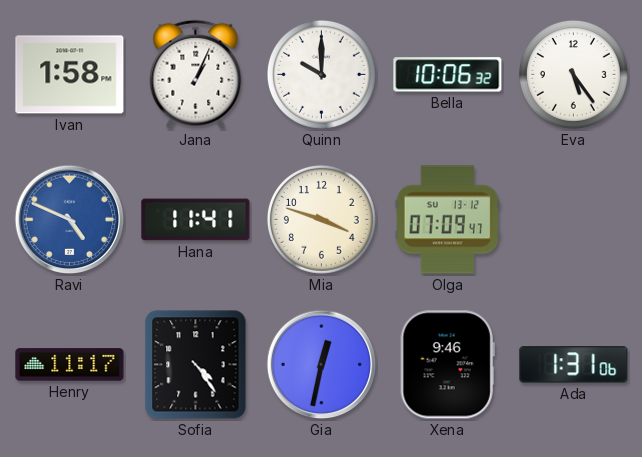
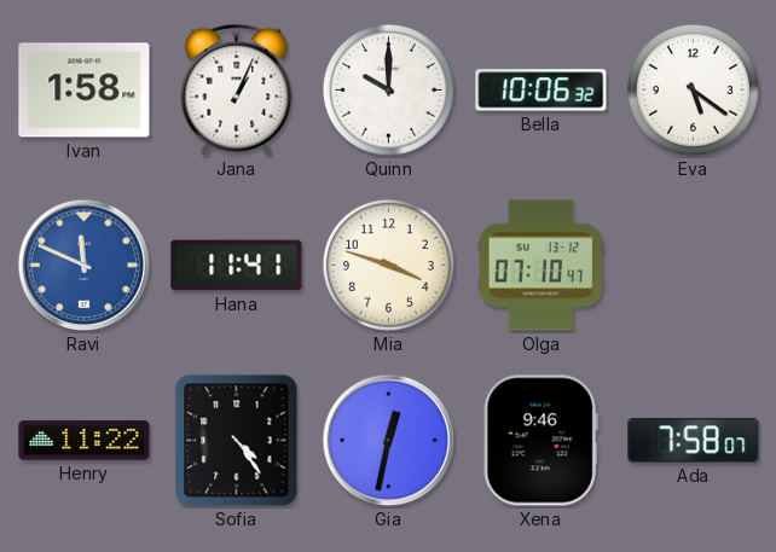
Eva: 5:24 -> 5:21
Ravi: 4:49 -> 11:49
Olga: 07:09 -> 07:10
Henry: 11:17 -> 11:22
Ada: 1:31 -> 7:58
